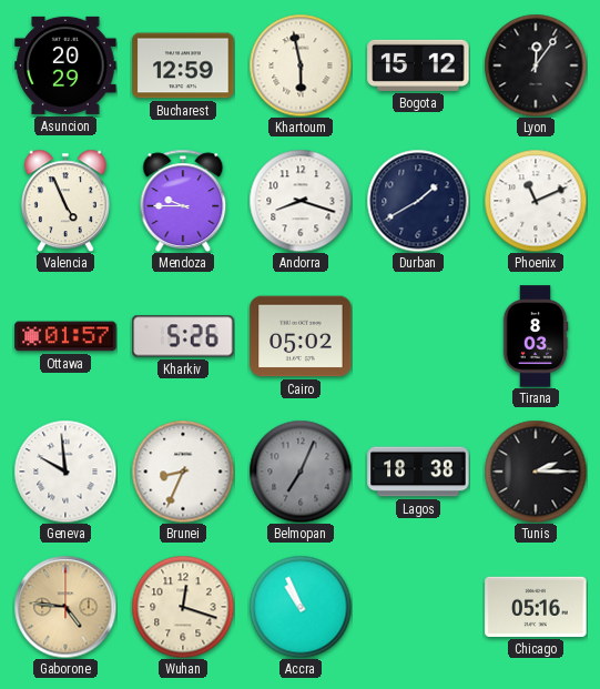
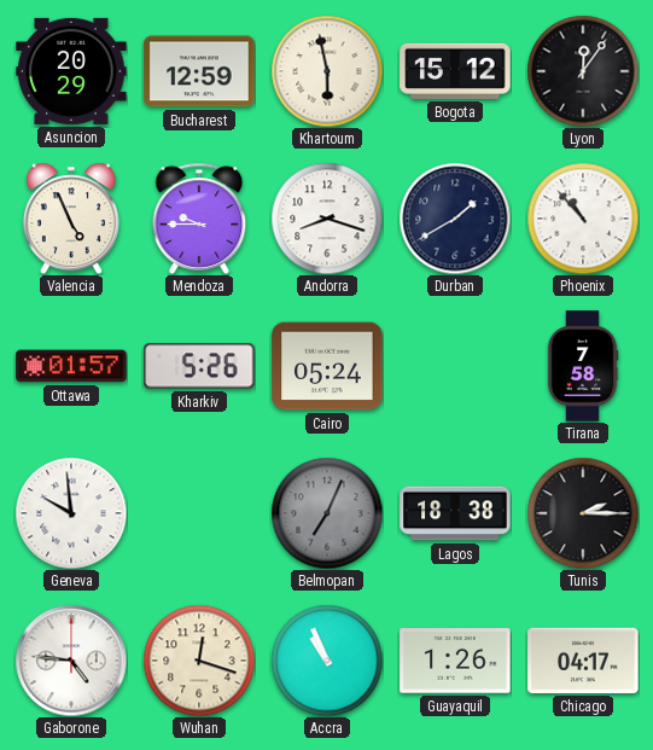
Phoenix: 11:11 -> 10:53
Cairo: 05:02 -> 05:24
Tirana: 8:03 -> 7:58
Brunei: 8:34 -> none
Gaborone dial: champagne -> white
Guayaquil: none -> 1:26
Chicago: 05:16 -> 04:17
